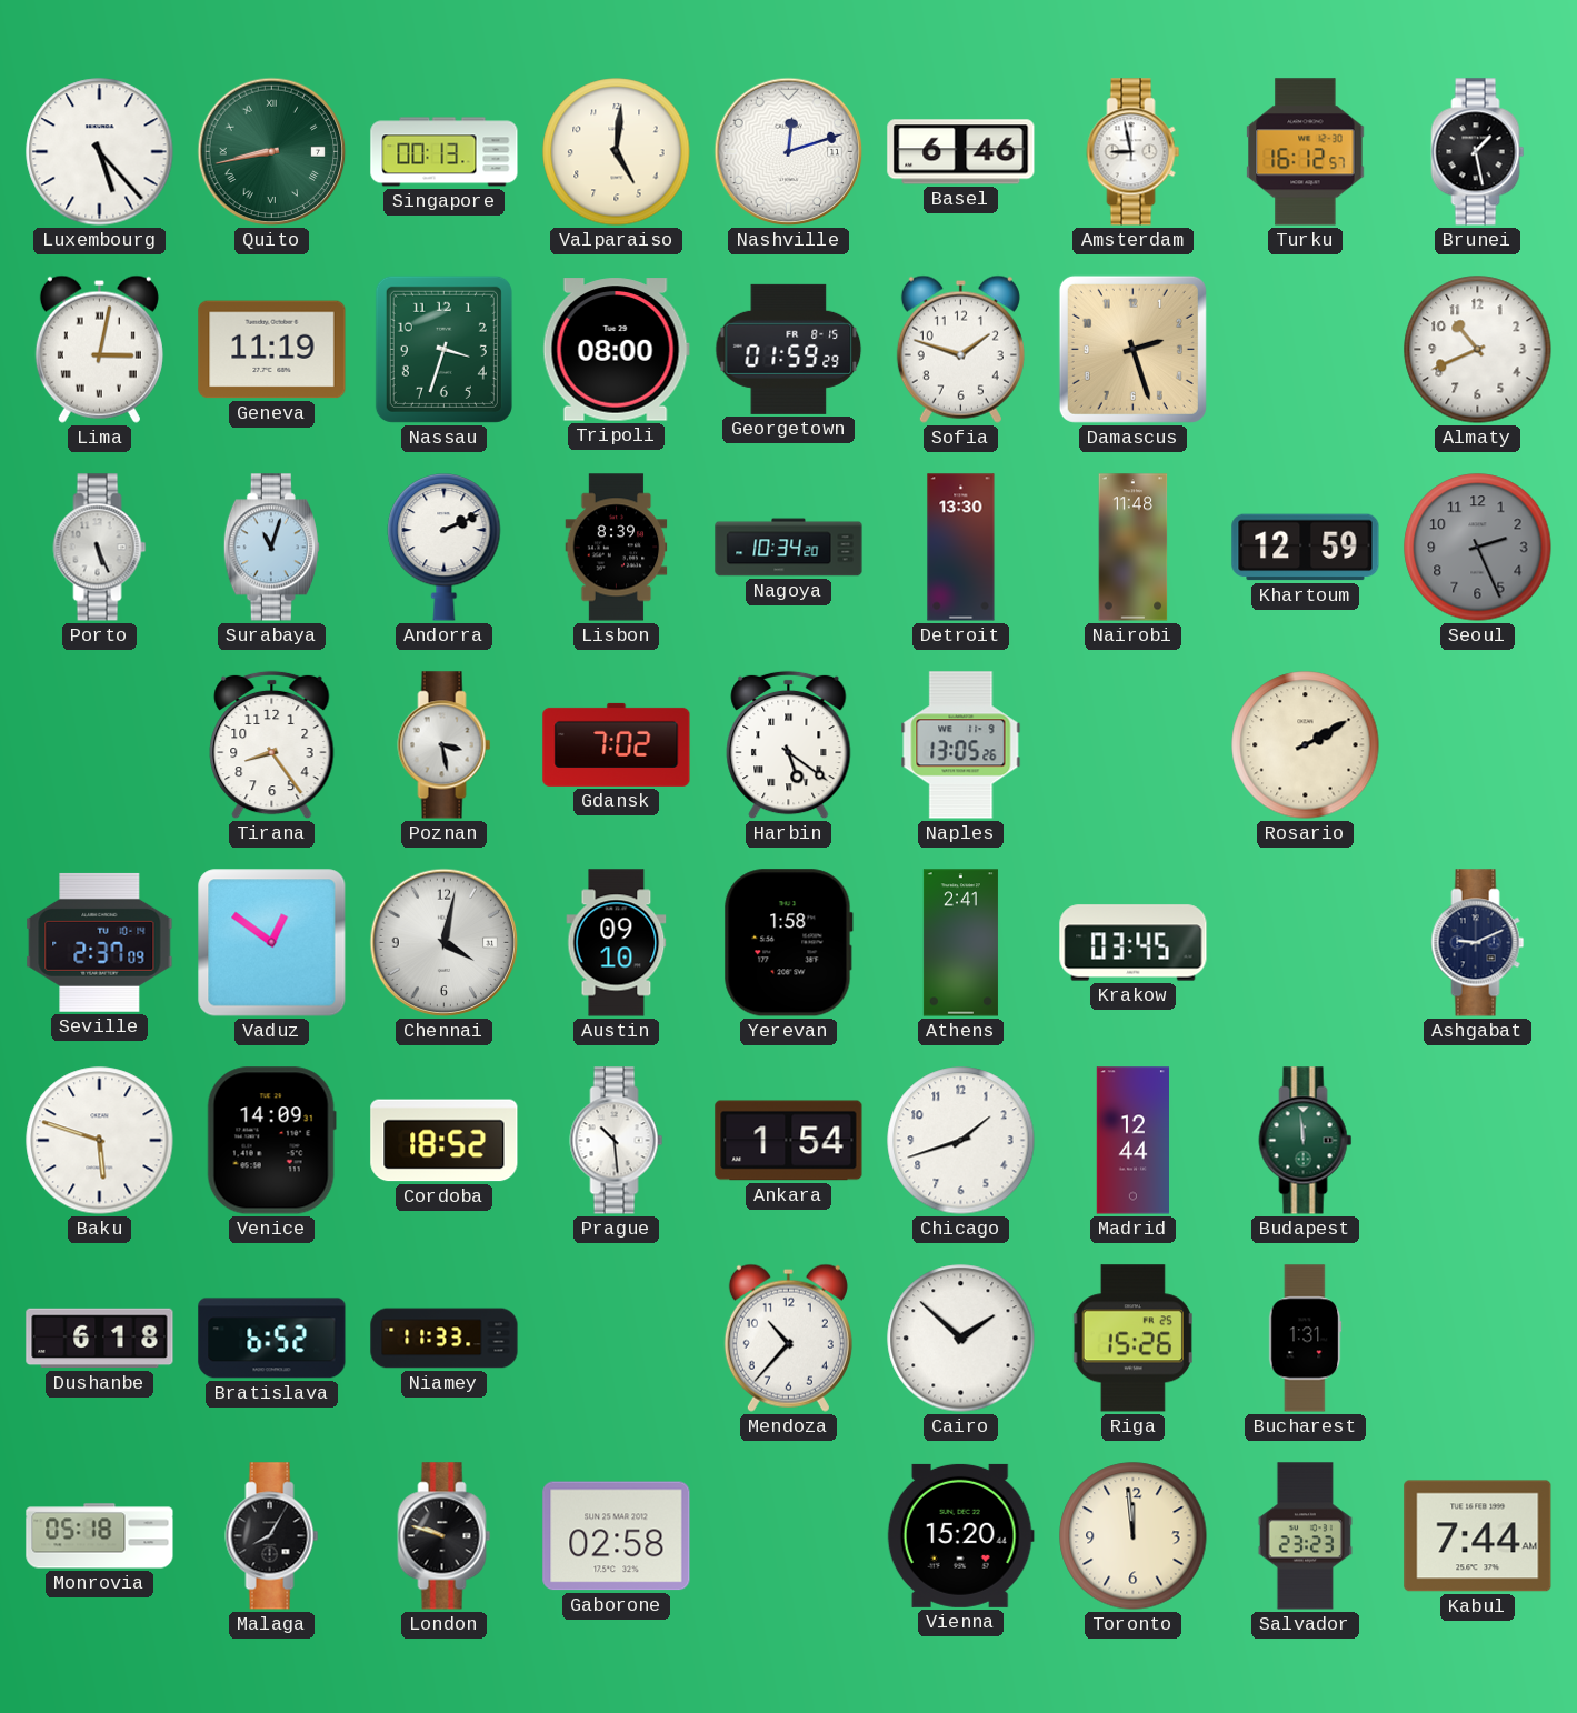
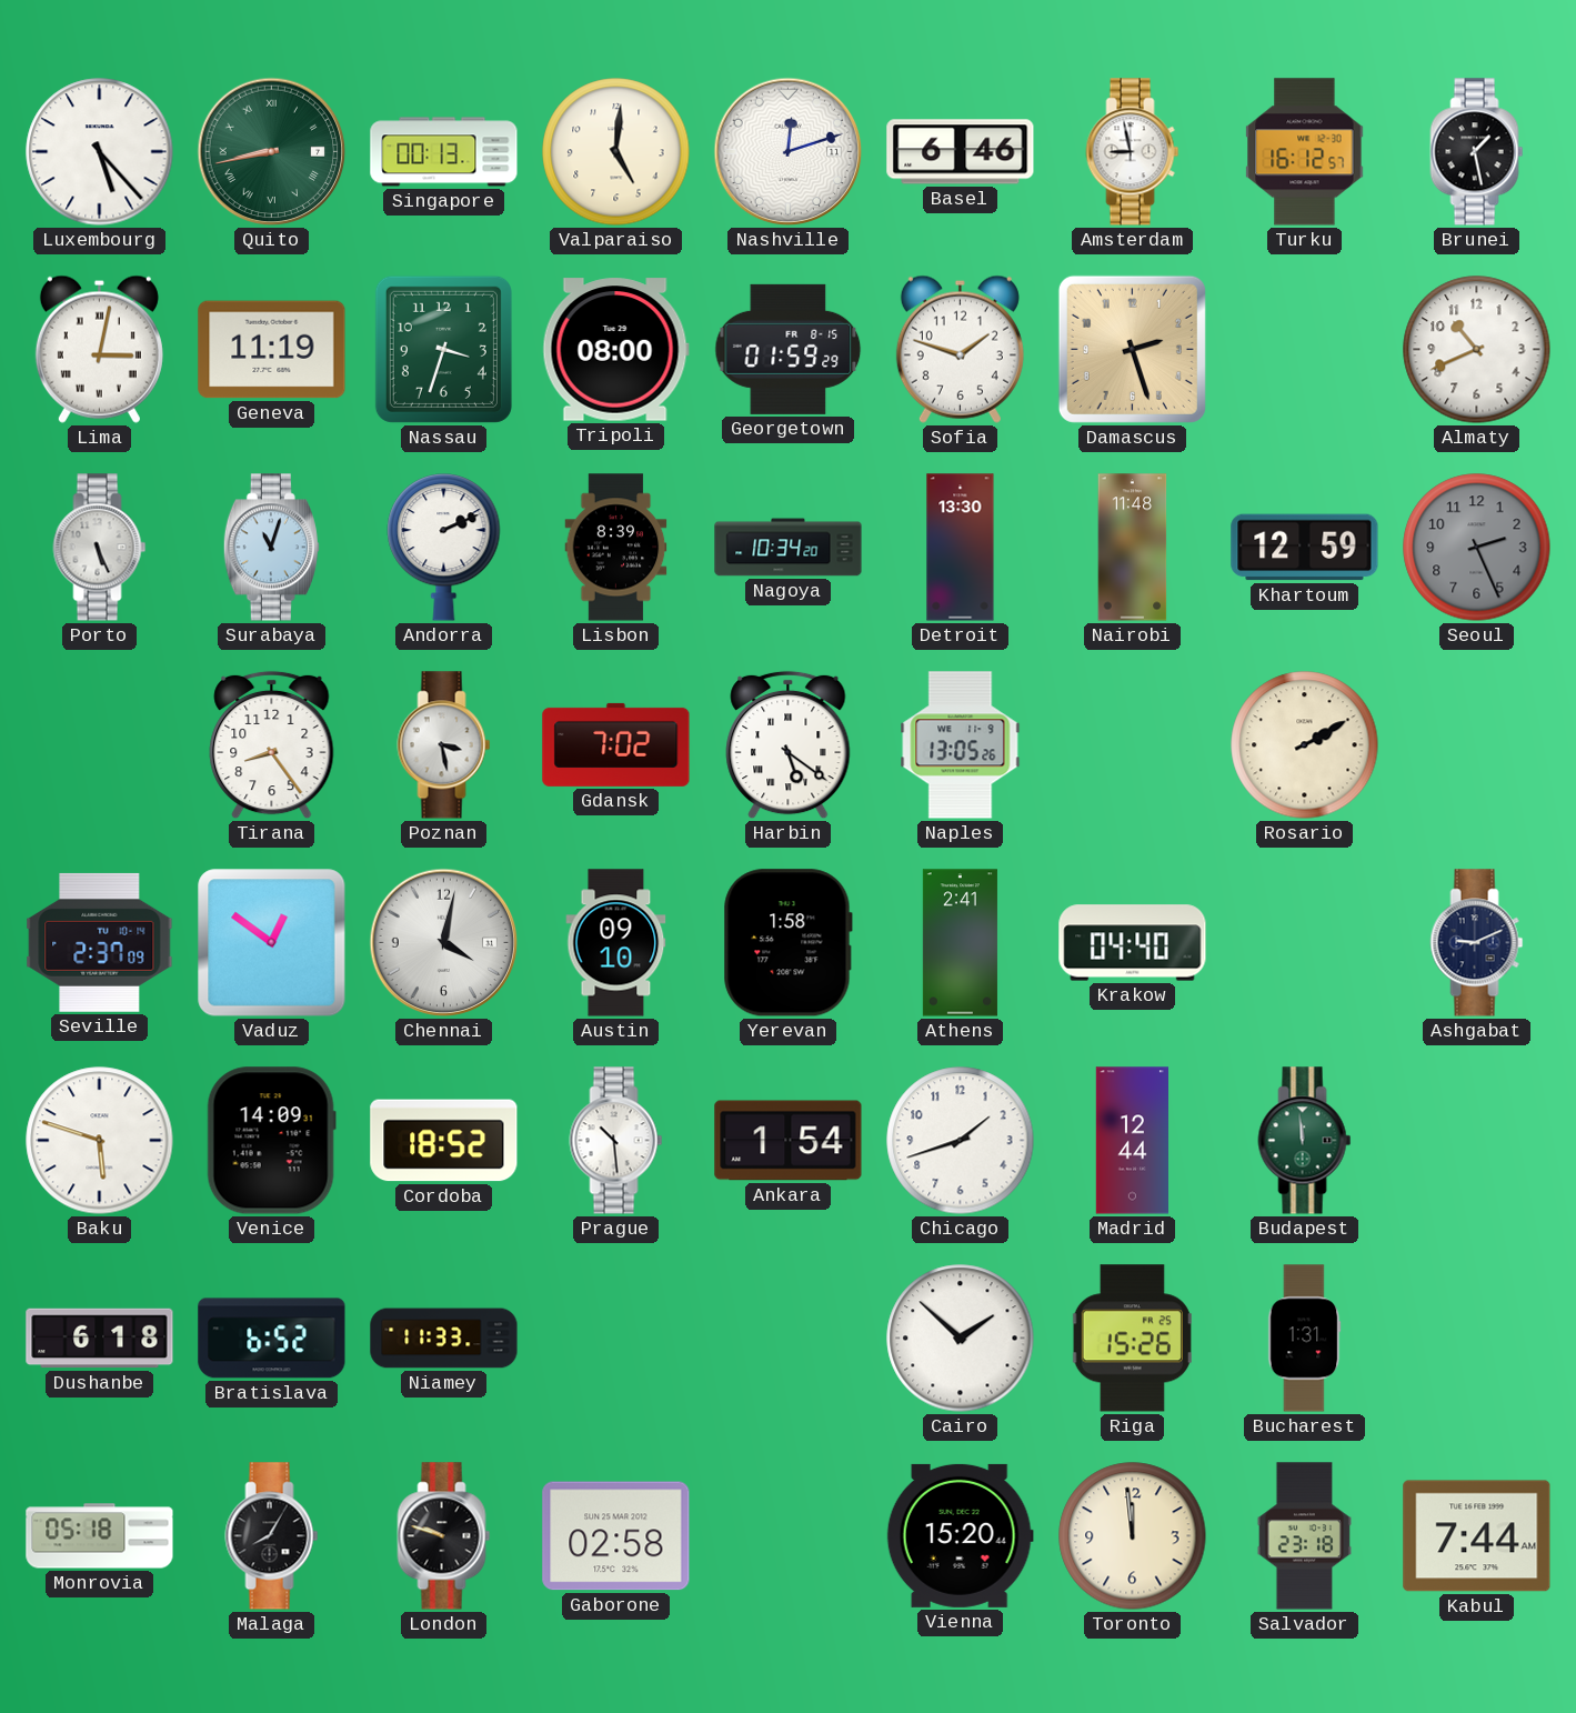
Krakow: 03:45 -> 04:40
Mendoza: 10:37 -> none
Salvador: 23:23 -> 23:18
